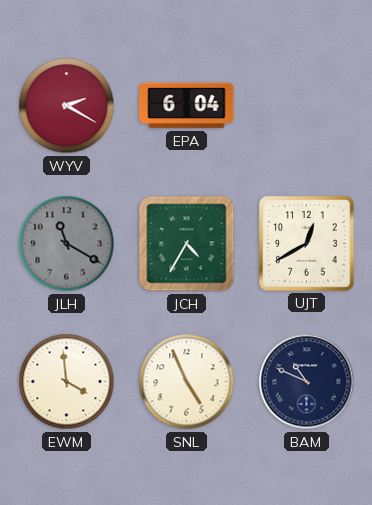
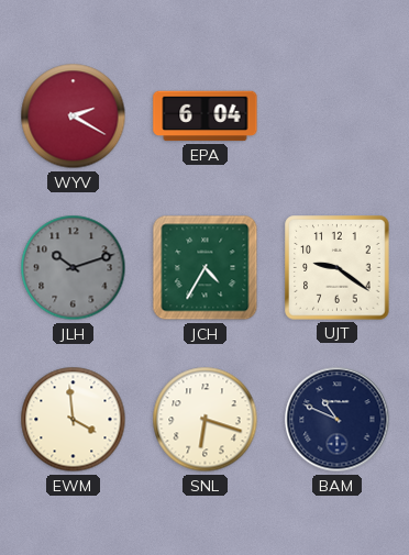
JLH: 11:20 -> 10:12
UJT: 12:40 -> 9:21
SNL: 4:56 -> 6:18
